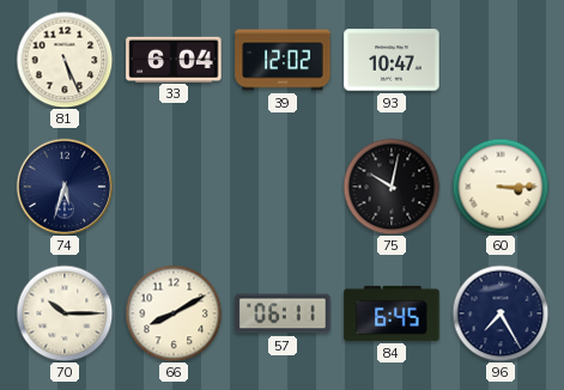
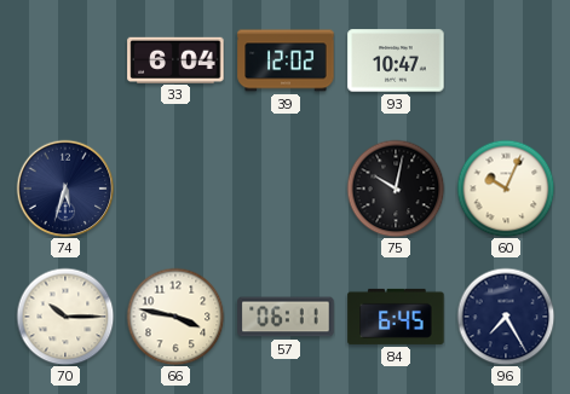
81: 5:26 -> none
60: 3:15 -> 10:04
66: 8:10 -> 3:47
